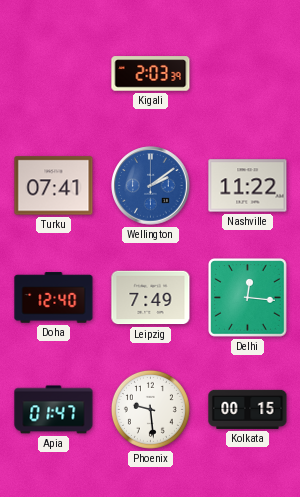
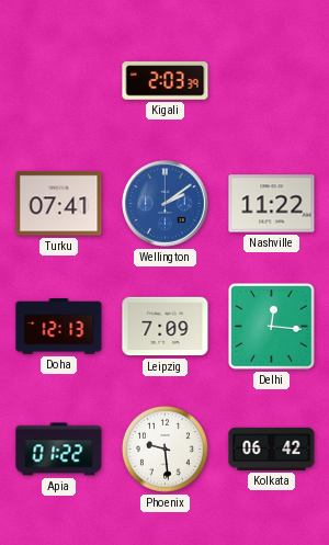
Doha: 12:40 -> 12:13
Leipzig: 7:49 -> 7:09
Apia: 01:47 -> 01:22
Kolkata: 00:15 -> 06:42
